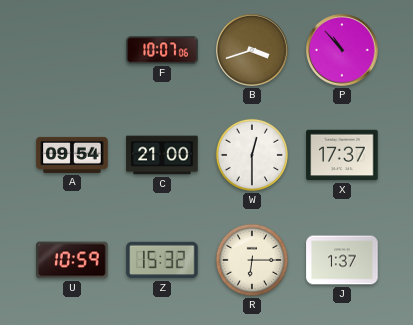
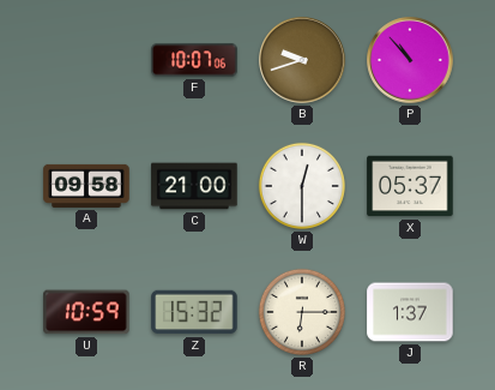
B: 3:42 -> 9:42
A: 09:54 -> 09:58
X: 17:37 -> 05:37
